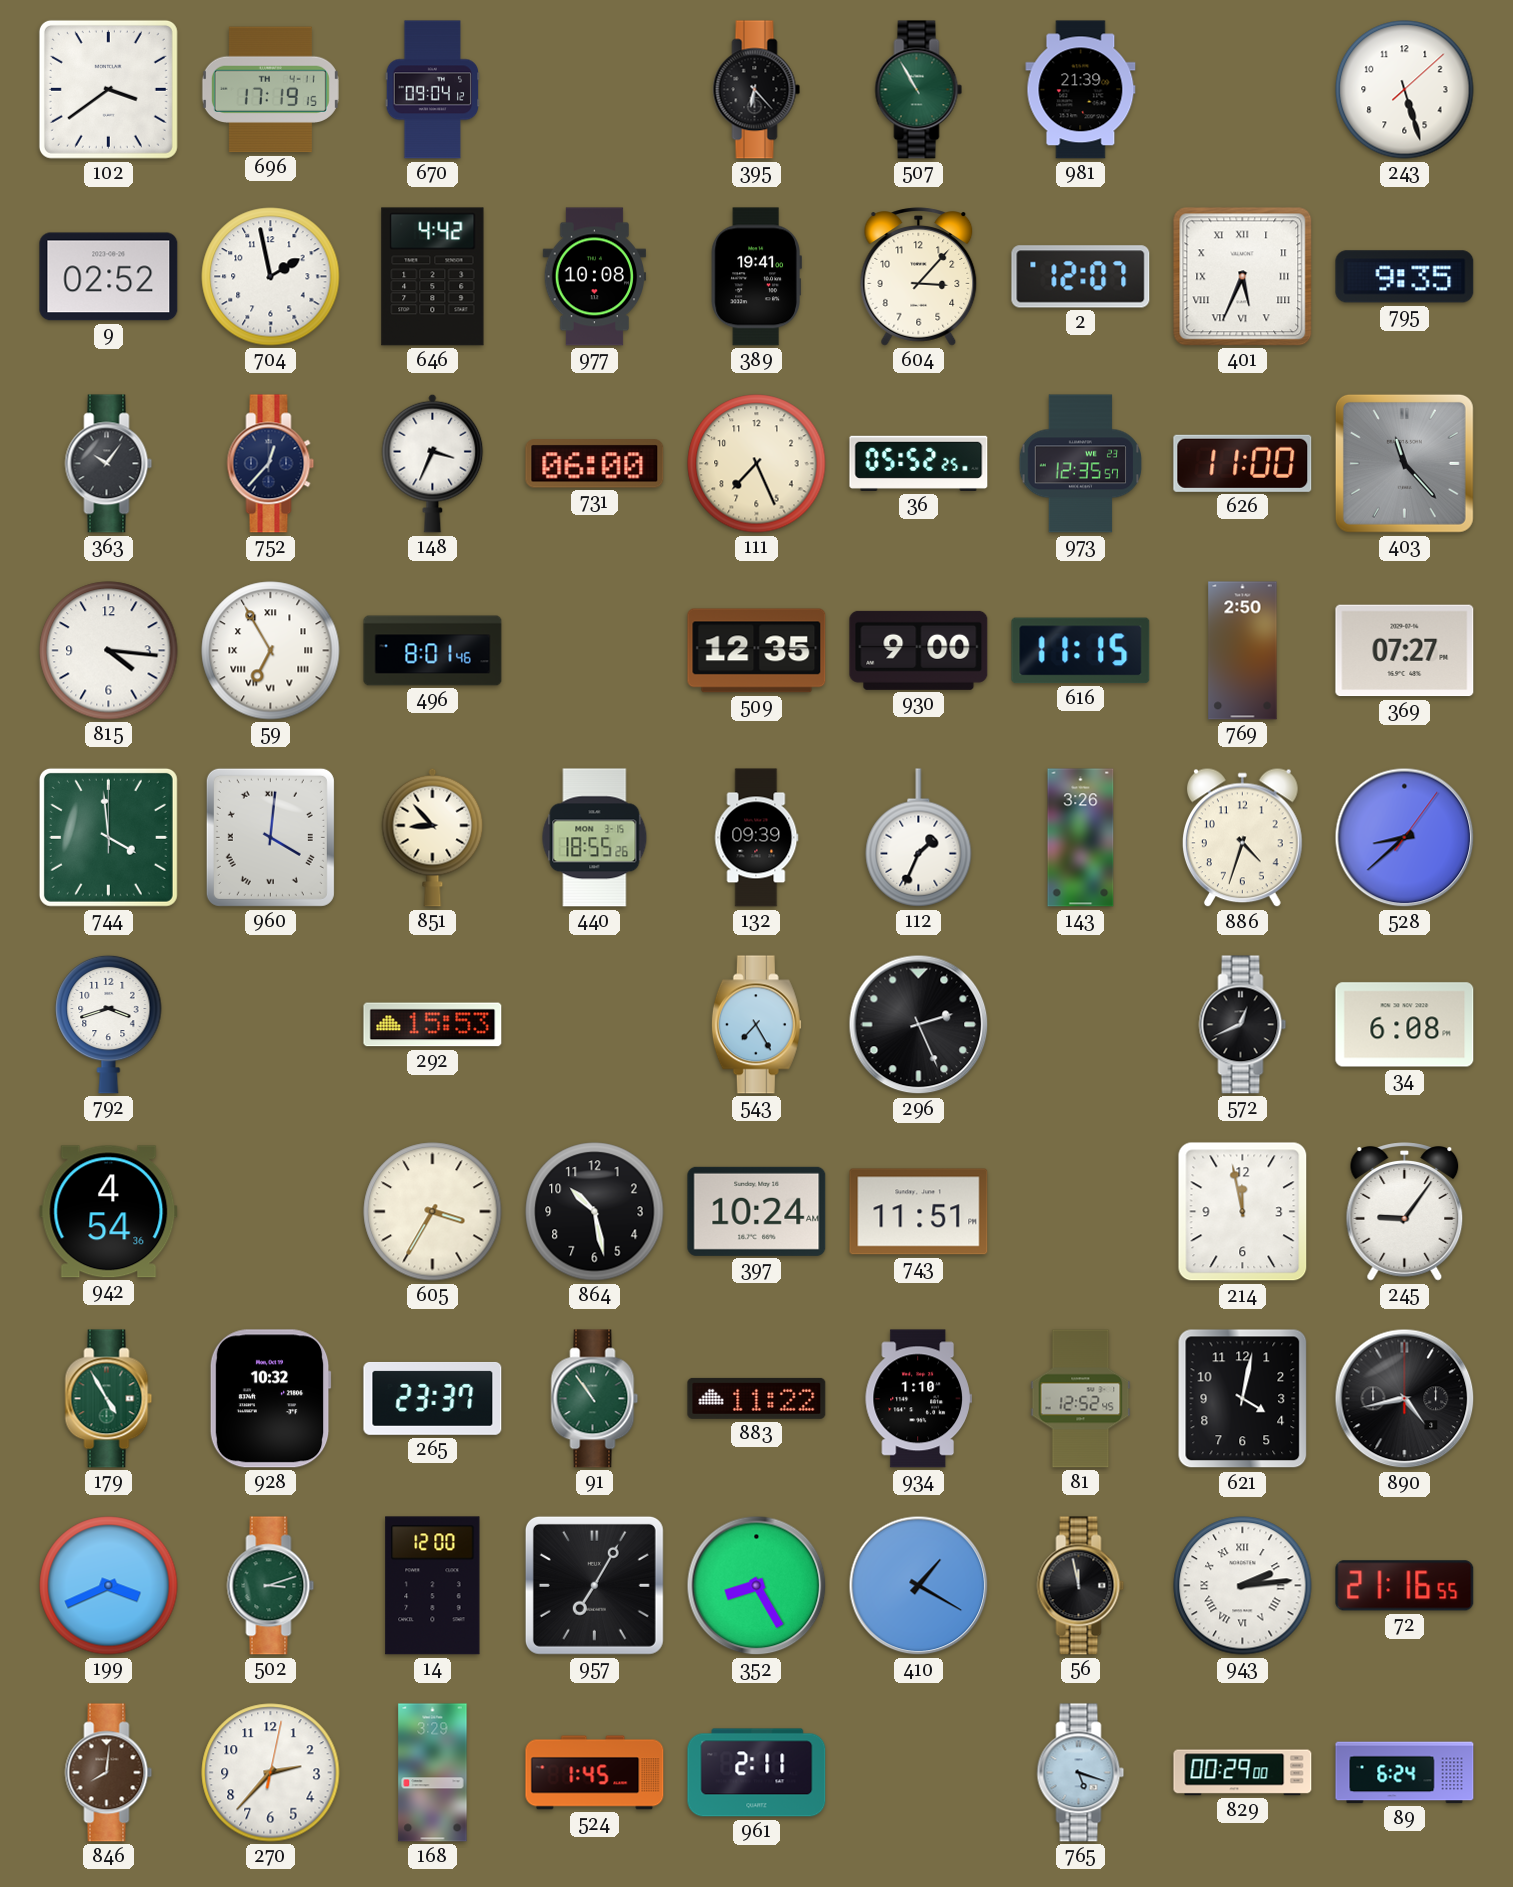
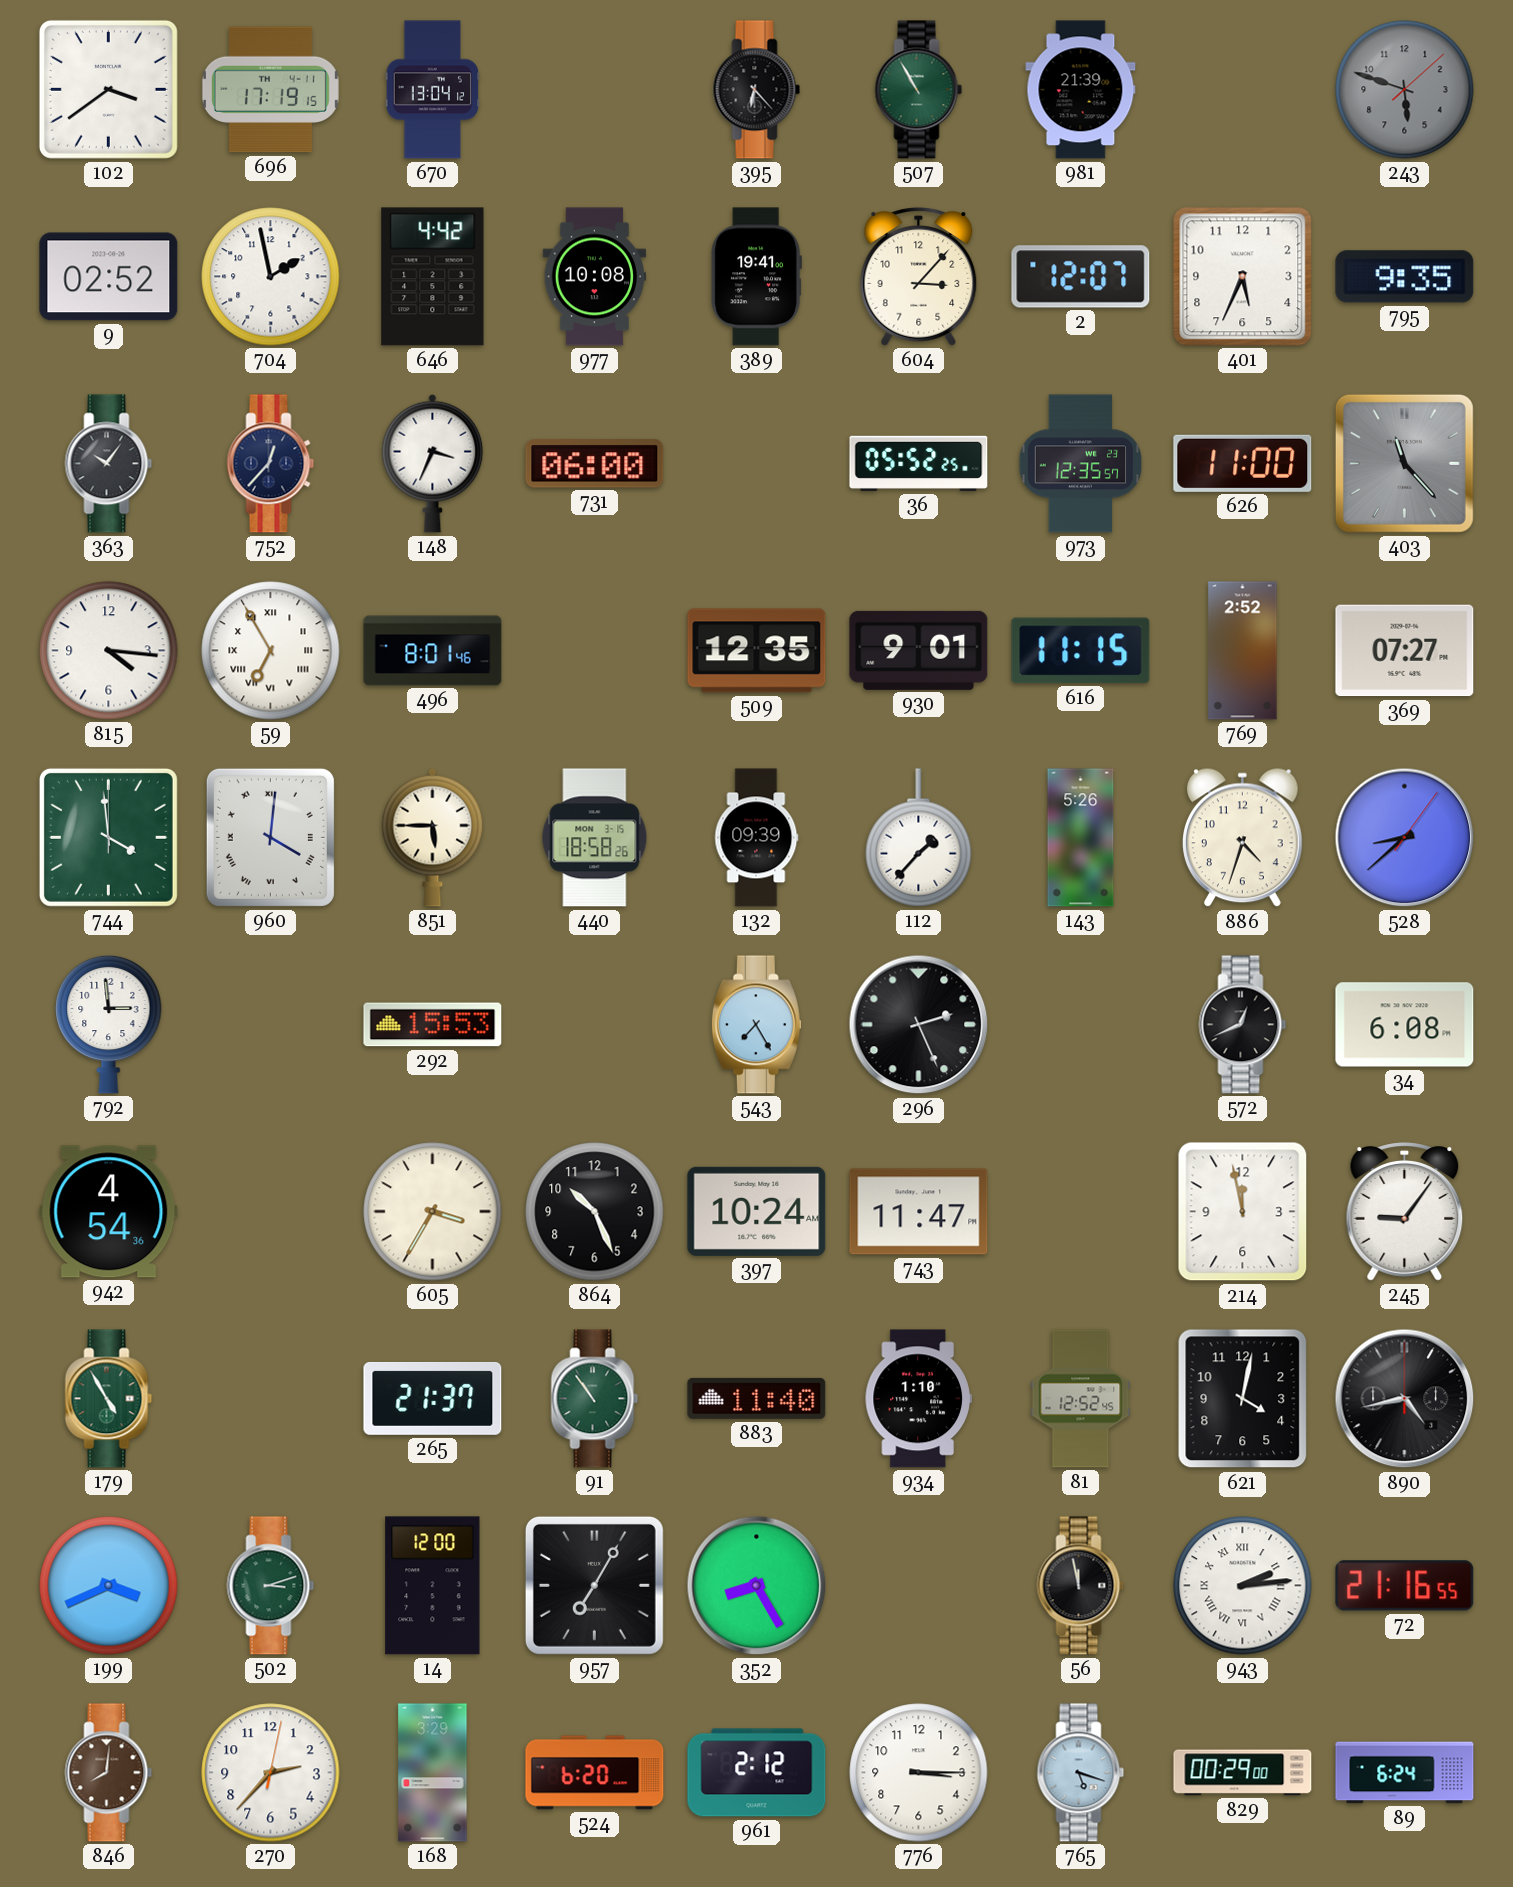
670: 09:04 -> 13:04
243: 5:27 -> 5:48
243 dial: white -> grey
401 numerals: Roman -> Arabic
111: 7:26 -> none
930: 9:00 -> 9:01
769: 2:50 -> 2:52
851: 8:53 -> 5:45
440: 18:55 -> 18:58
112: 1:34 -> 1:37
143: 3:26 -> 5:26
792: 3:42 -> 2:59
864: 10:28 -> 10:26
743: 11:51 -> 11:47
928: 10:32 -> none
265: 23:37 -> 21:37
883: 11:22 -> 11:40
410: 1:20 -> none
524: 1:45 -> 6:20
961: 2:11 -> 2:12
776: none -> 3:15
